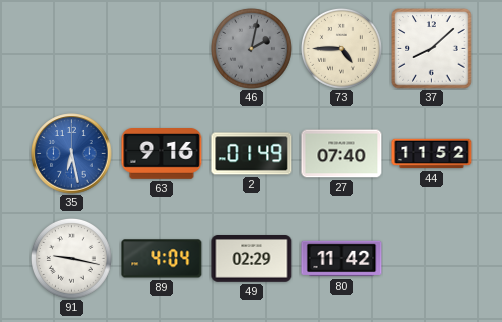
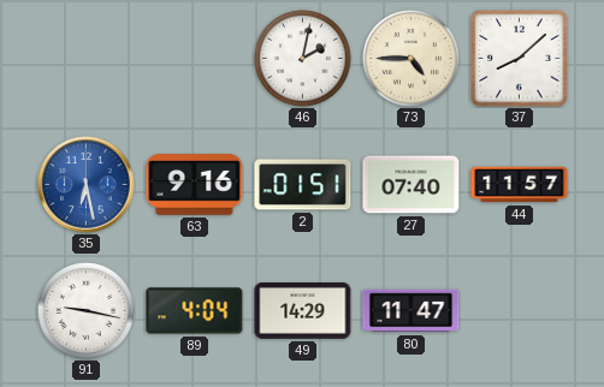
46 dial: grey -> white
2: 01:49 -> 01:51
44: 11:52 -> 11:57
49: 02:29 -> 14:29
80: 11:42 -> 11:47
